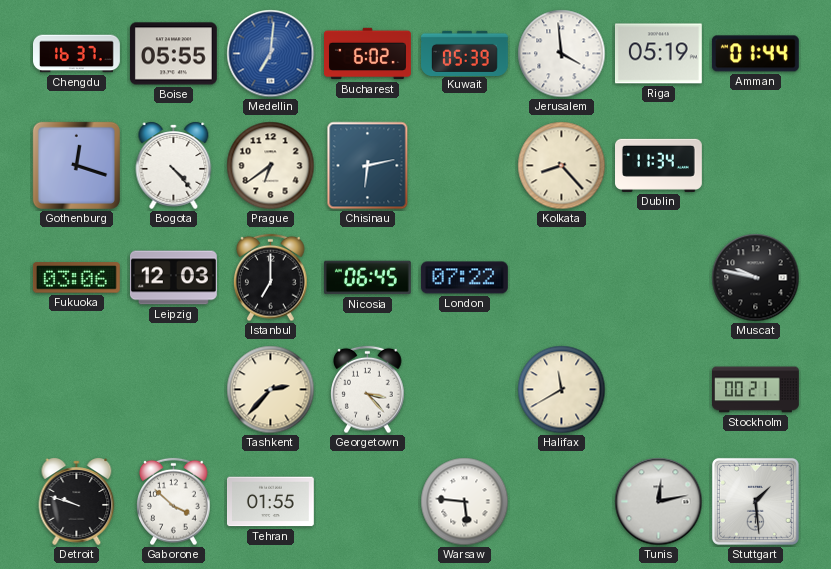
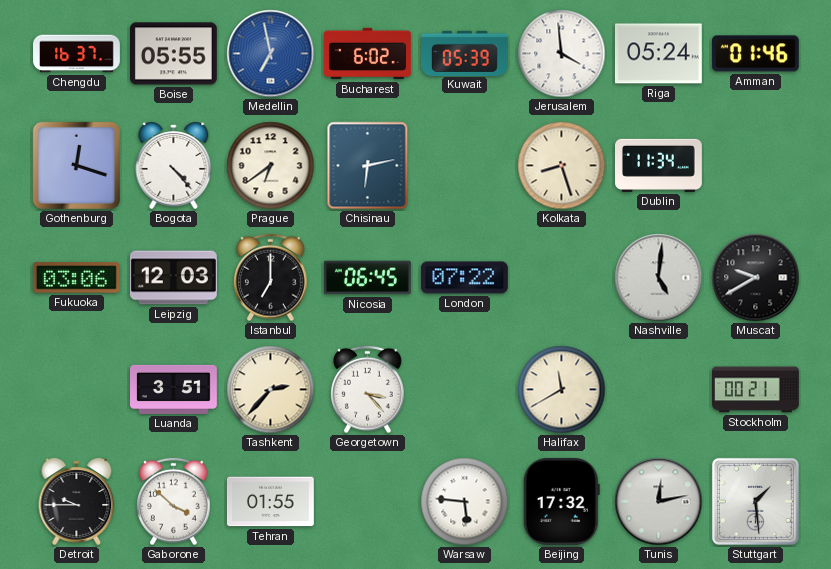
Medellin: 7:01 -> 6:58
Riga: 05:19 -> 05:24
Amman: 01:44 -> 01:46
Kolkata: 8:23 -> 8:27
Nashville: none -> 5:01
Muscat: 9:47 -> 9:40
Luanda: none -> 3:51
Detroit: 9:48 -> 9:45
Beijing: none -> 17:32
